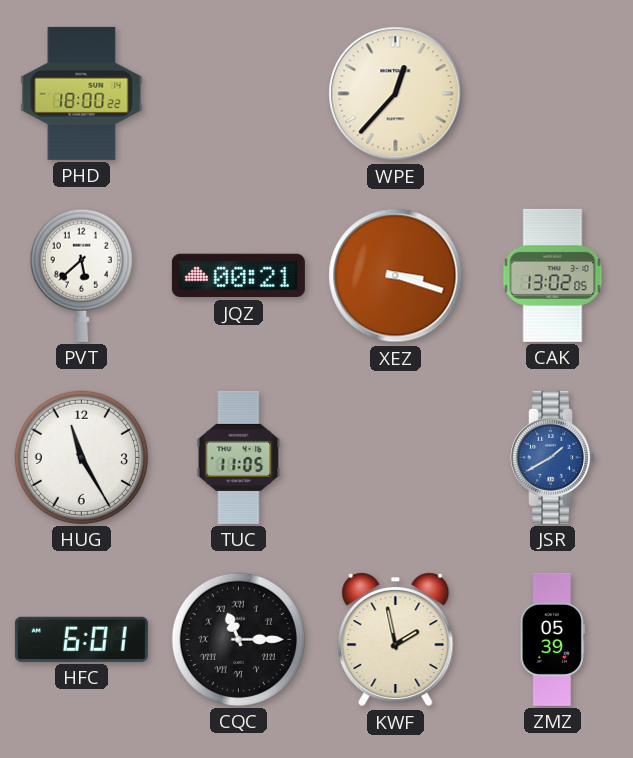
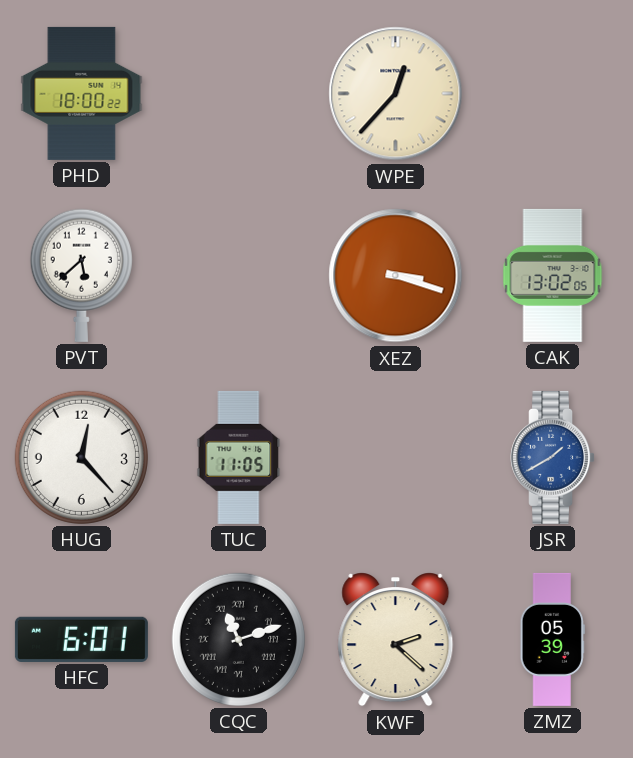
JQZ: 00:21 -> none
HUG: 11:25 -> 12:23
CQC: 11:15 -> 11:12
KWF: 1:58 -> 2:22
